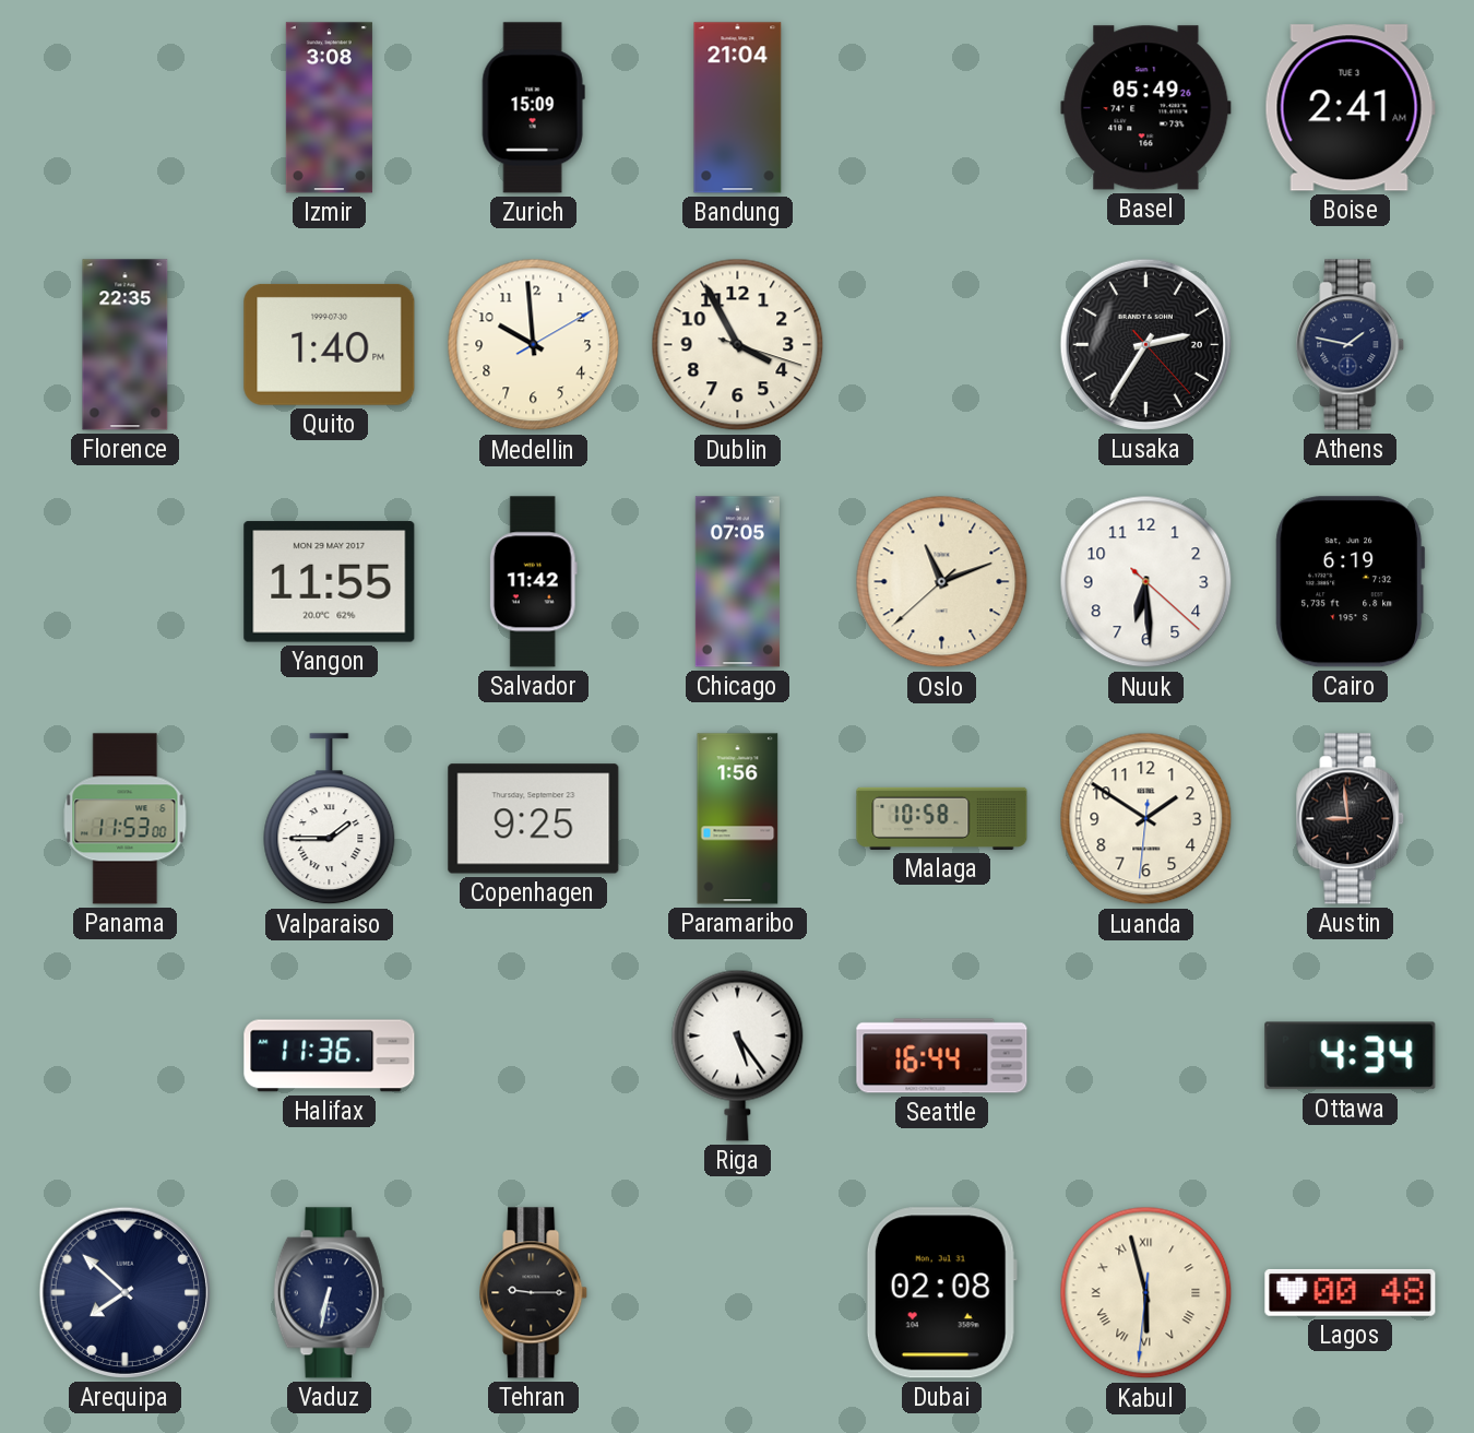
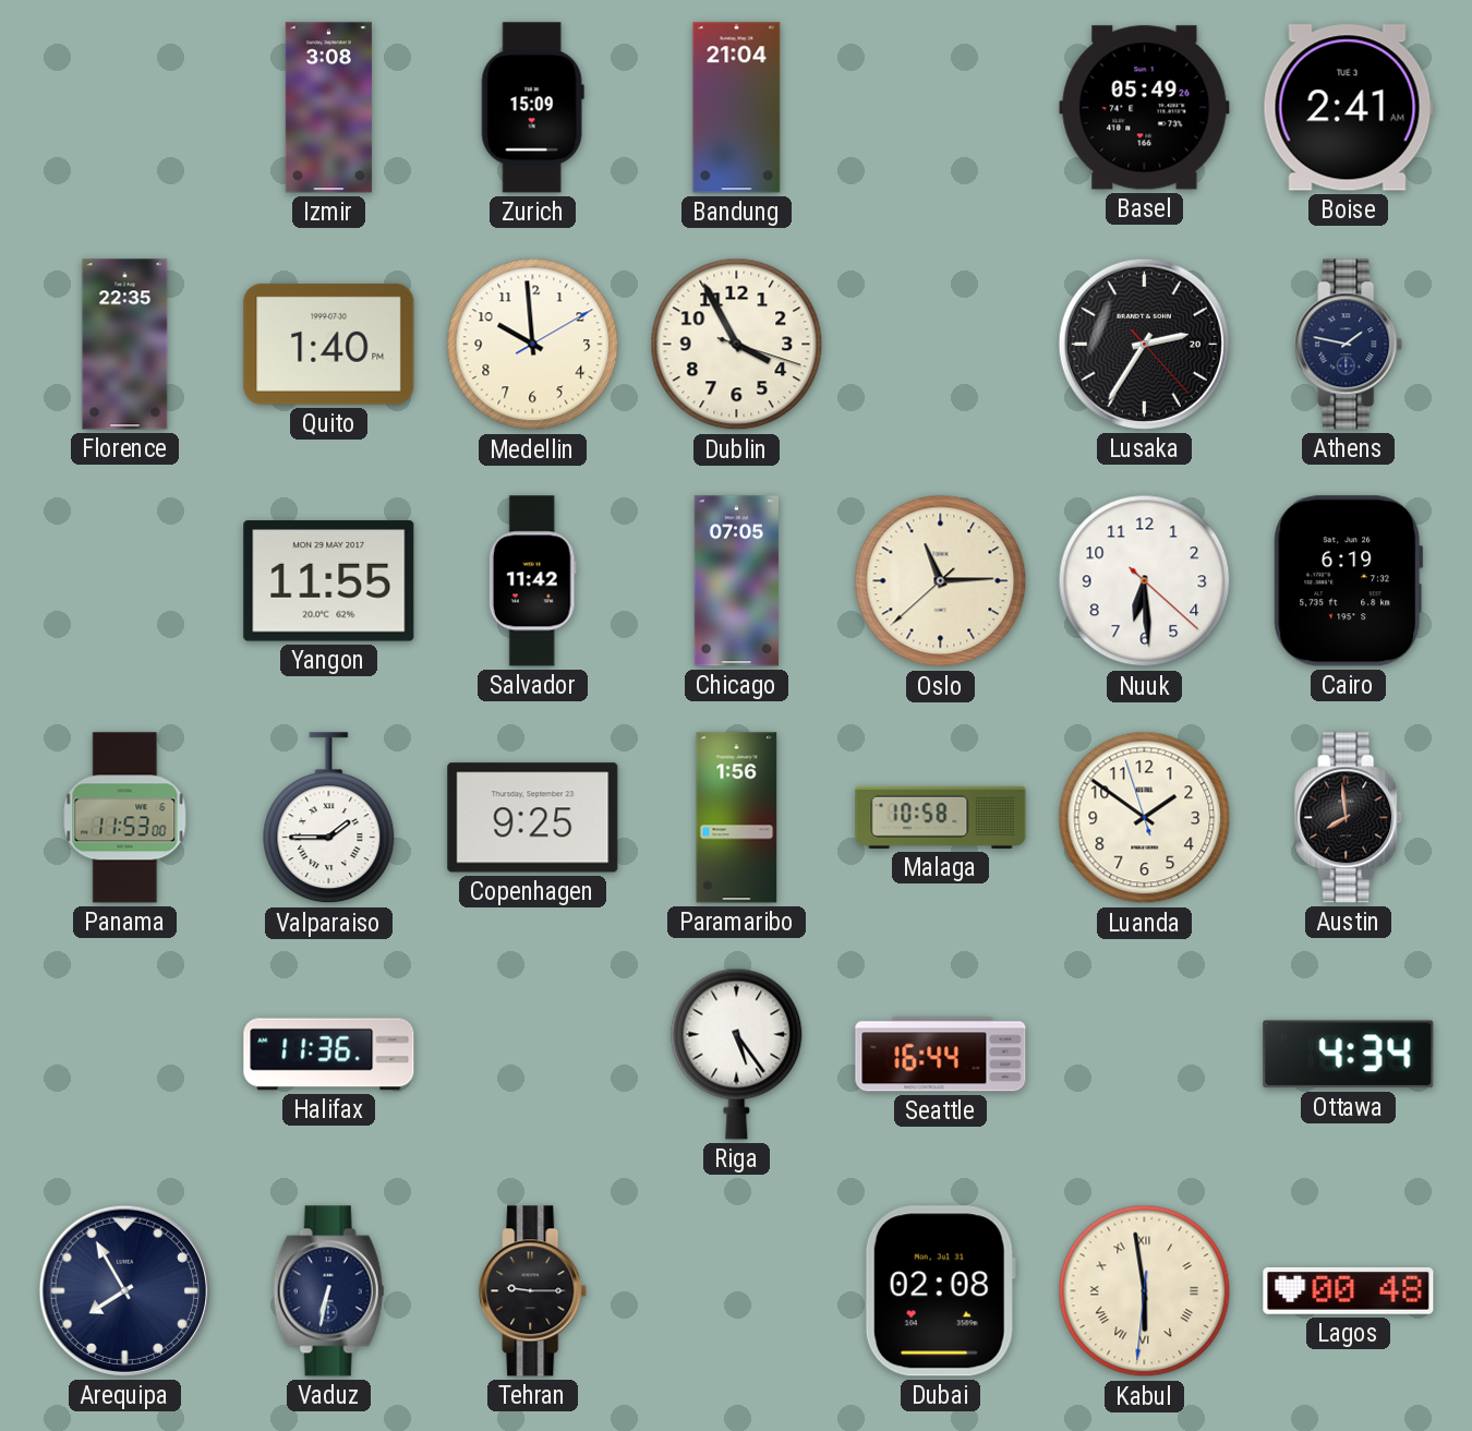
Oslo: 11:11 -> 11:14
Luanda: 1:50:31 -> 1:50:57
Austin: 8:59 -> 7:59
Arequipa: 7:52 -> 7:55
Kabul: 5:57 -> 5:58
